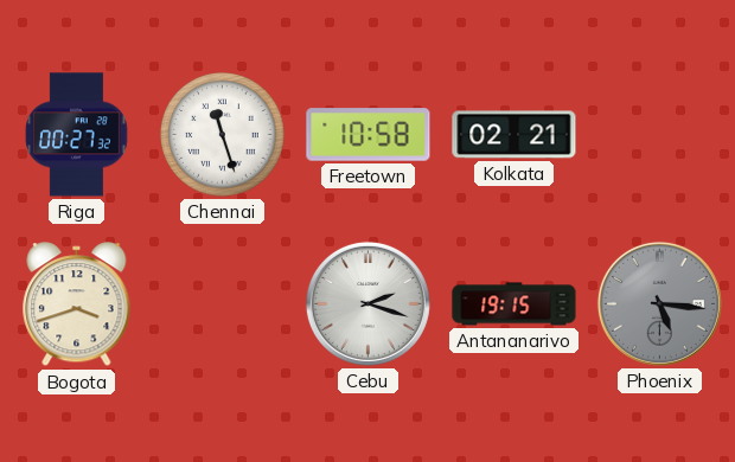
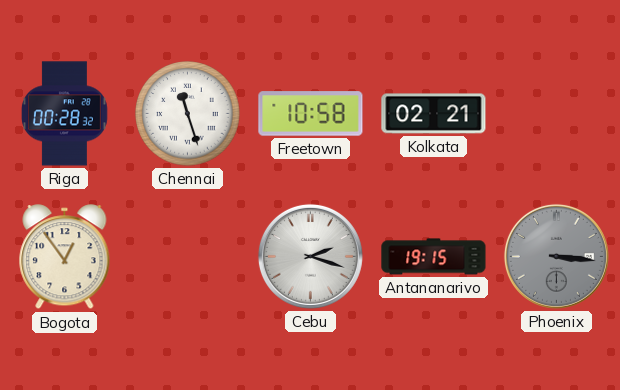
Riga: 00:27 -> 00:28
Bogota: 3:42 -> 12:54
Phoenix: 5:16 -> 3:16
